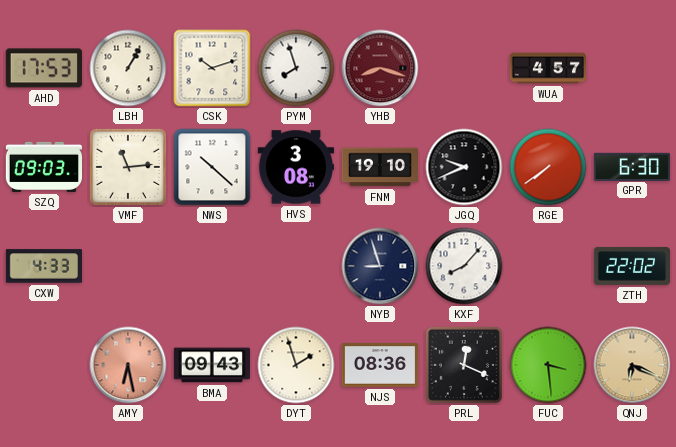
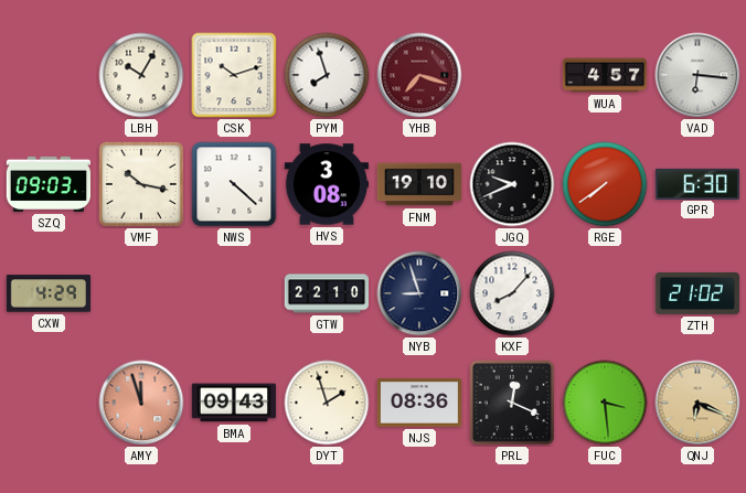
AHD: 17:53 -> none
LBH: 1:05 -> 10:05
YHB: 8:18 -> 7:18
VAD: none -> 6:16
VMF: 11:14 -> 10:17
NWS: 10:22 -> 4:22
CXW: 4:33 -> 4:29
GTW: none -> 22:10
ZTH: 22:02 -> 21:02
AMY: 6:28 -> 11:57
